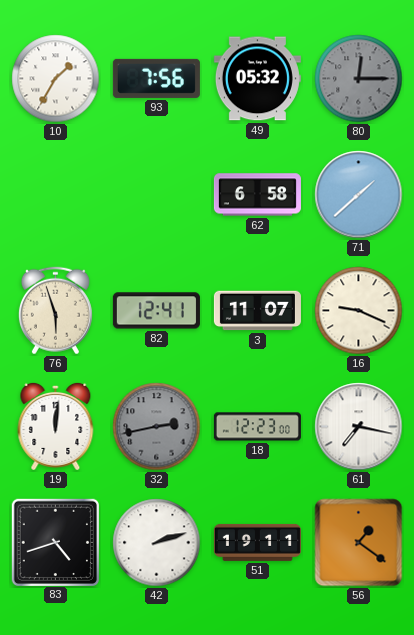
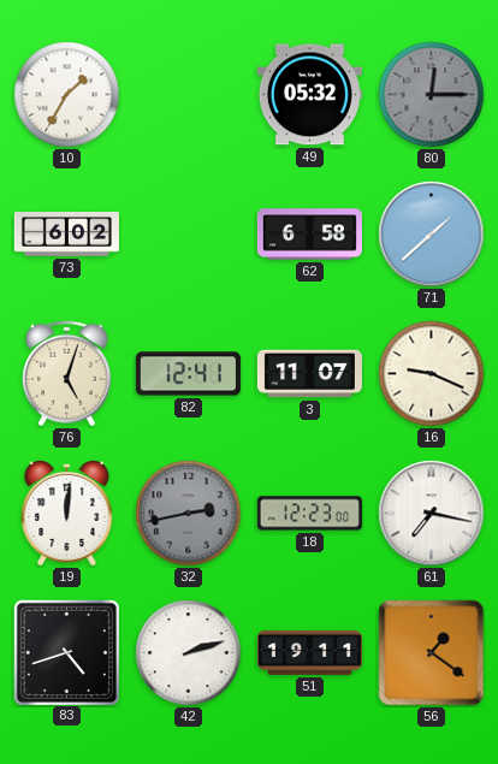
93: 7:56 -> none
73: none -> 6:02
76: 5:57 -> 5:03
